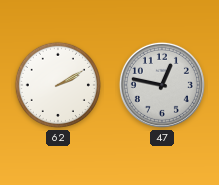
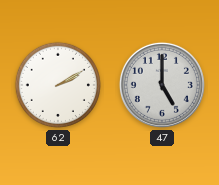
47: 12:47 -> 5:00
